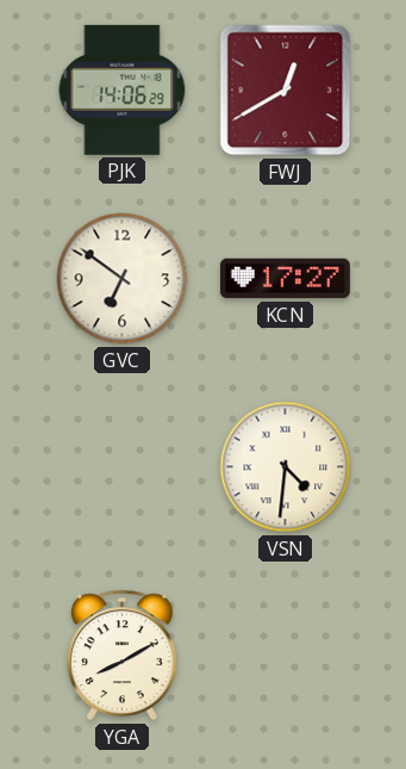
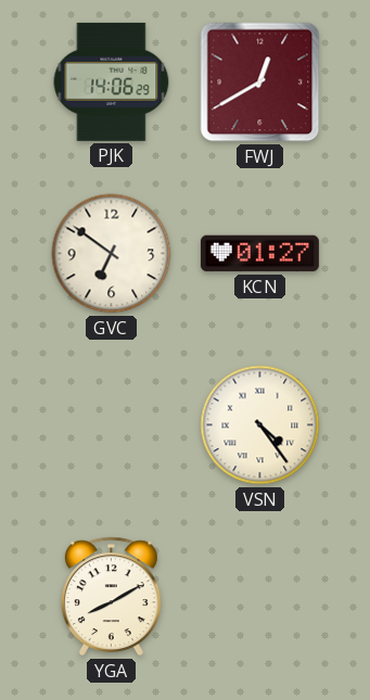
KCN: 17:27 -> 01:27
VSN: 4:31 -> 4:24
